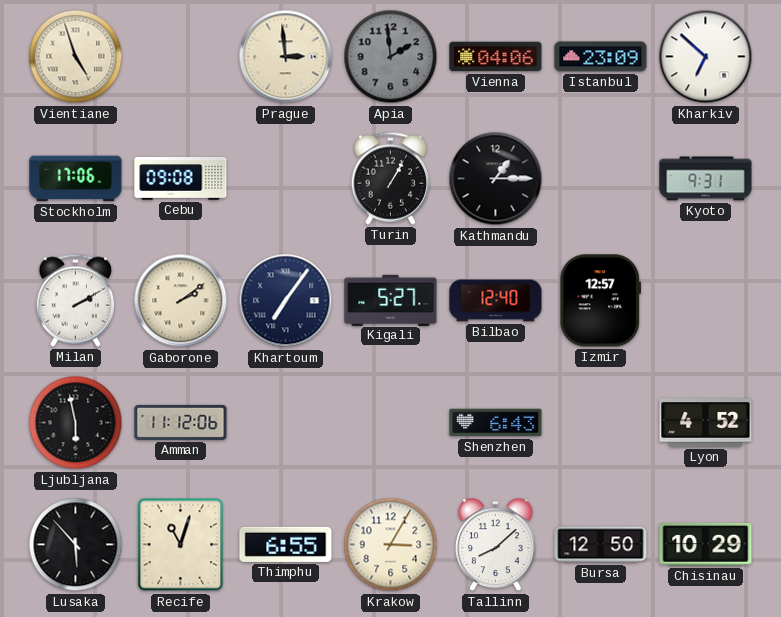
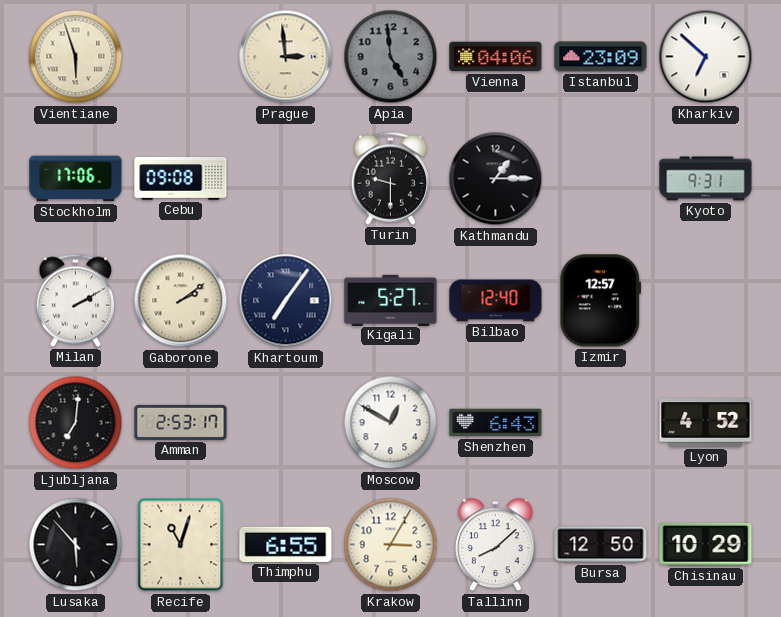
Vientiane: 4:57 -> 5:57
Apia: 1:59 -> 4:59
Turin: 1:05 -> 9:30
Ljubljana: 5:58 -> 7:01
Amman: 11:12 -> 2:53
Moscow: none -> 12:50
